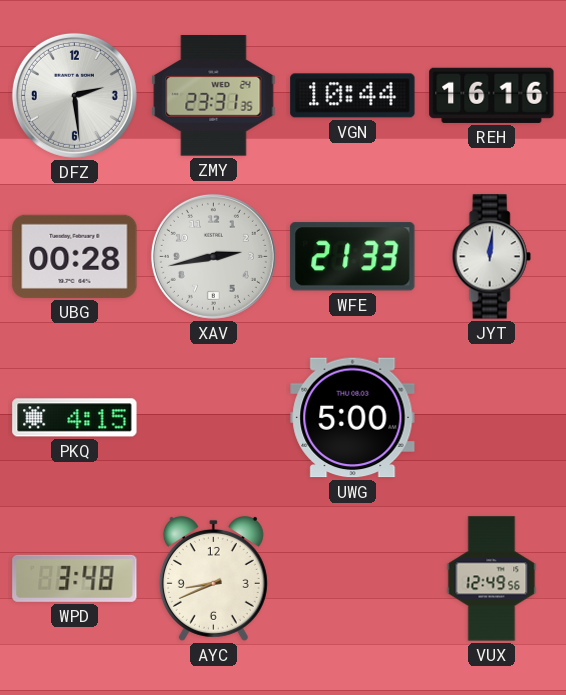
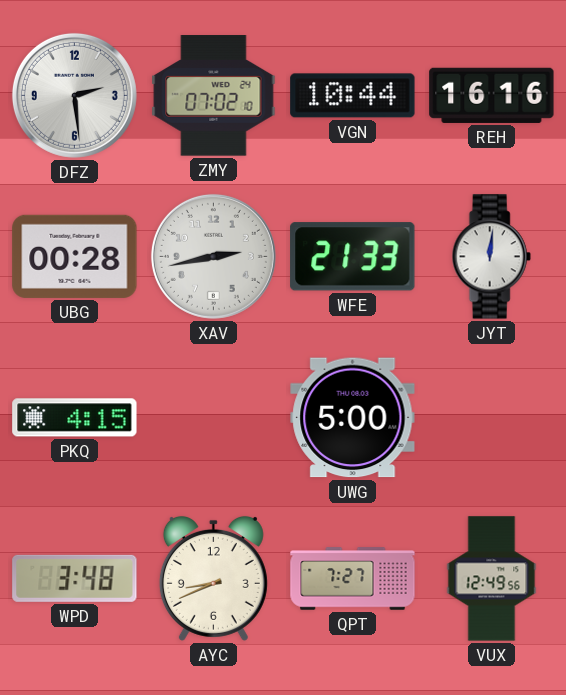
ZMY: 23:31 -> 07:02
QPT: none -> 7:27
